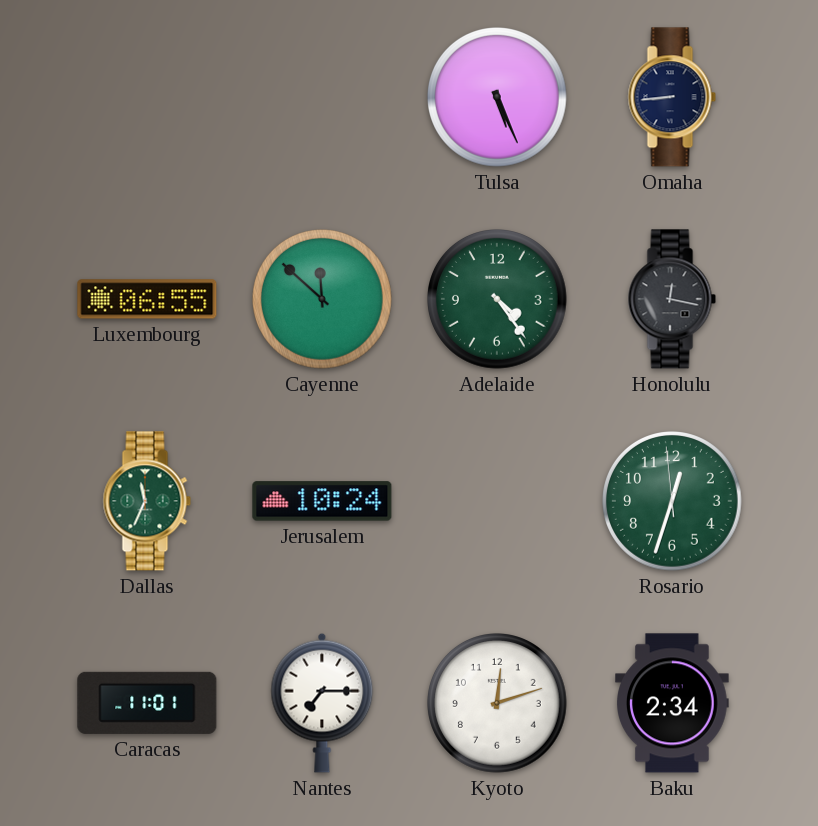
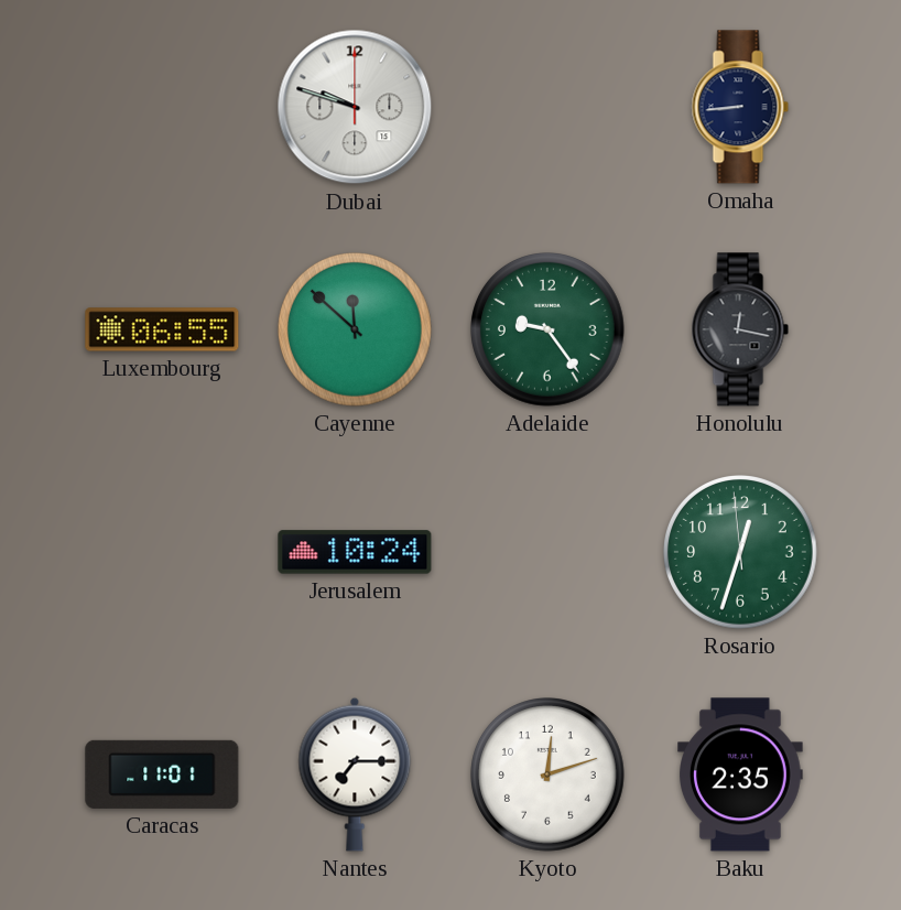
Dubai: none -> 9:48
Tulsa: 5:26 -> none
Adelaide: 4:24 -> 9:24
Dallas: 11:34 -> none
Baku: 2:34 -> 2:35
